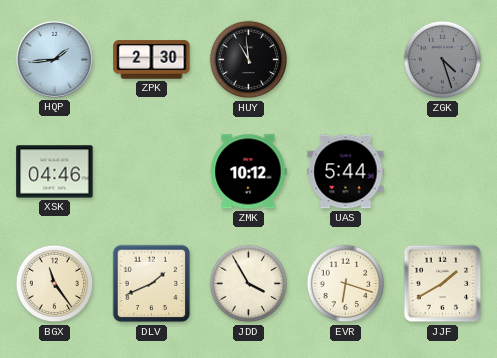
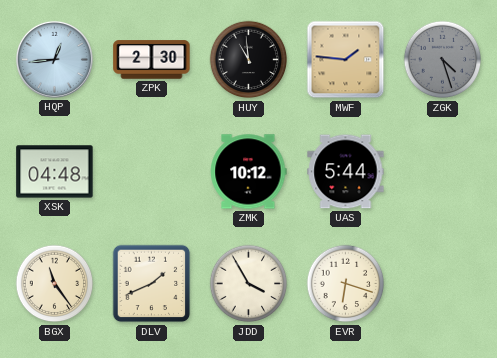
HQP: 1:44 -> 12:44
MWF: none -> 1:46
XSK: 04:46 -> 04:48
JJF: 1:40 -> none
